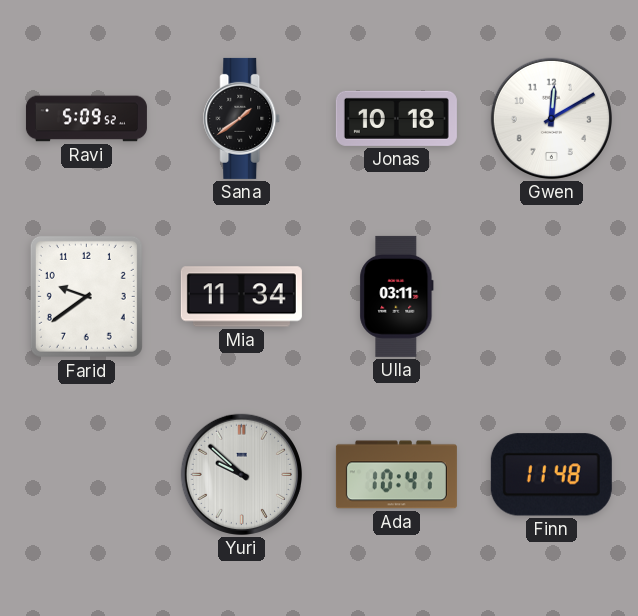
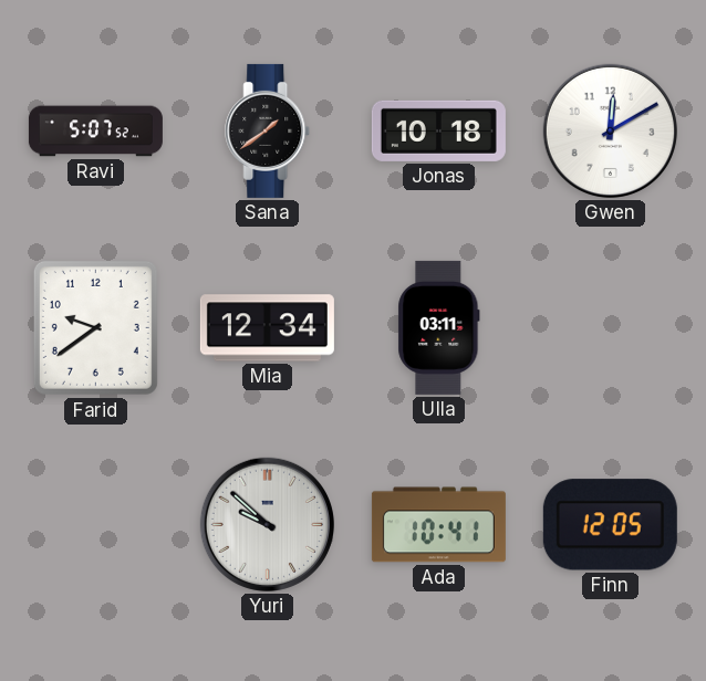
Ravi: 5:09 -> 5:07
Mia: 11:34 -> 12:34
Finn: 11:48 -> 12:05
